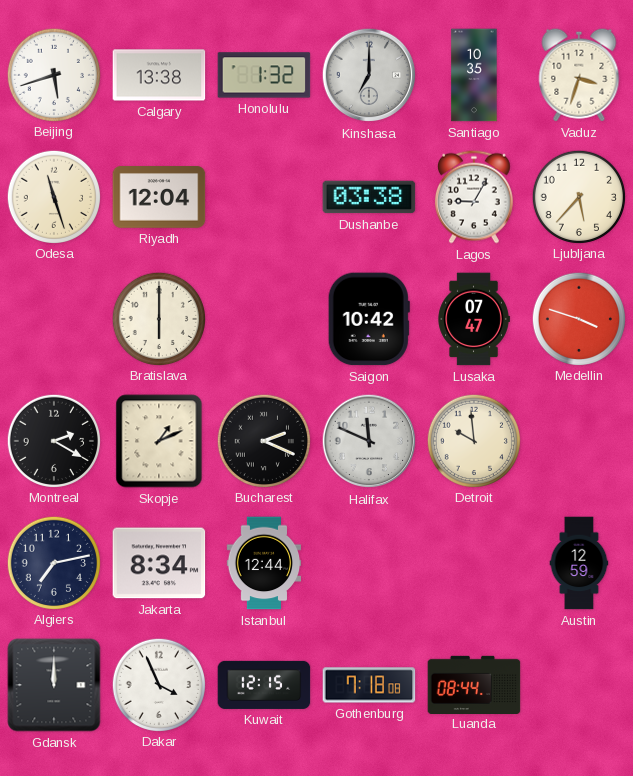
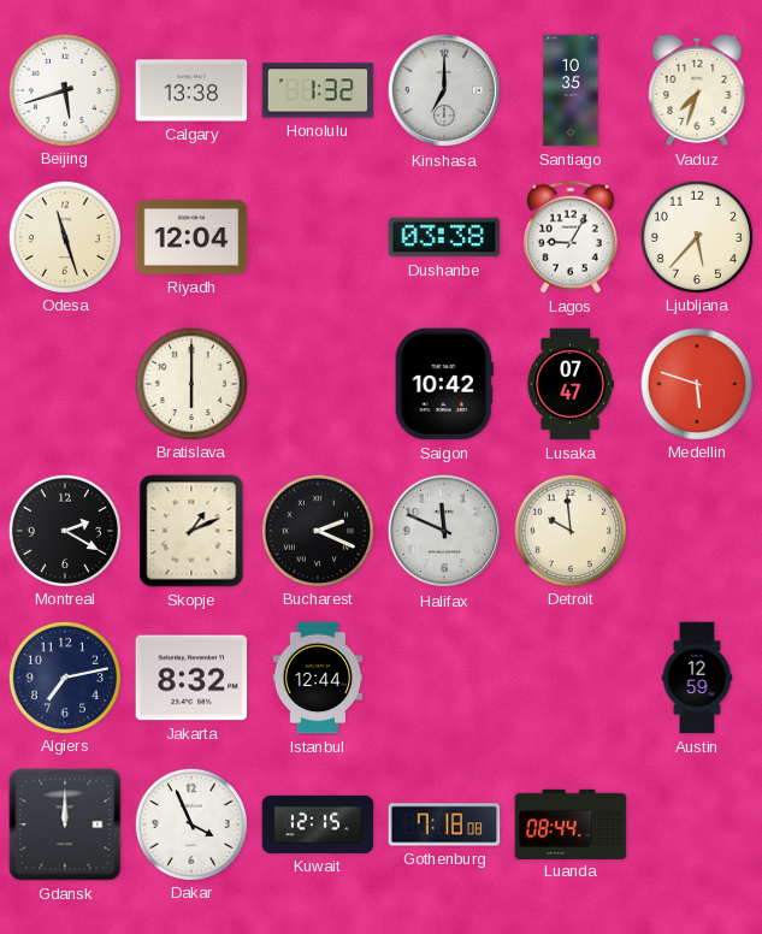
Vaduz: 3:33 -> 7:33
Medellin: 3:48 -> 5:48
Jakarta: 8:34 -> 8:32
